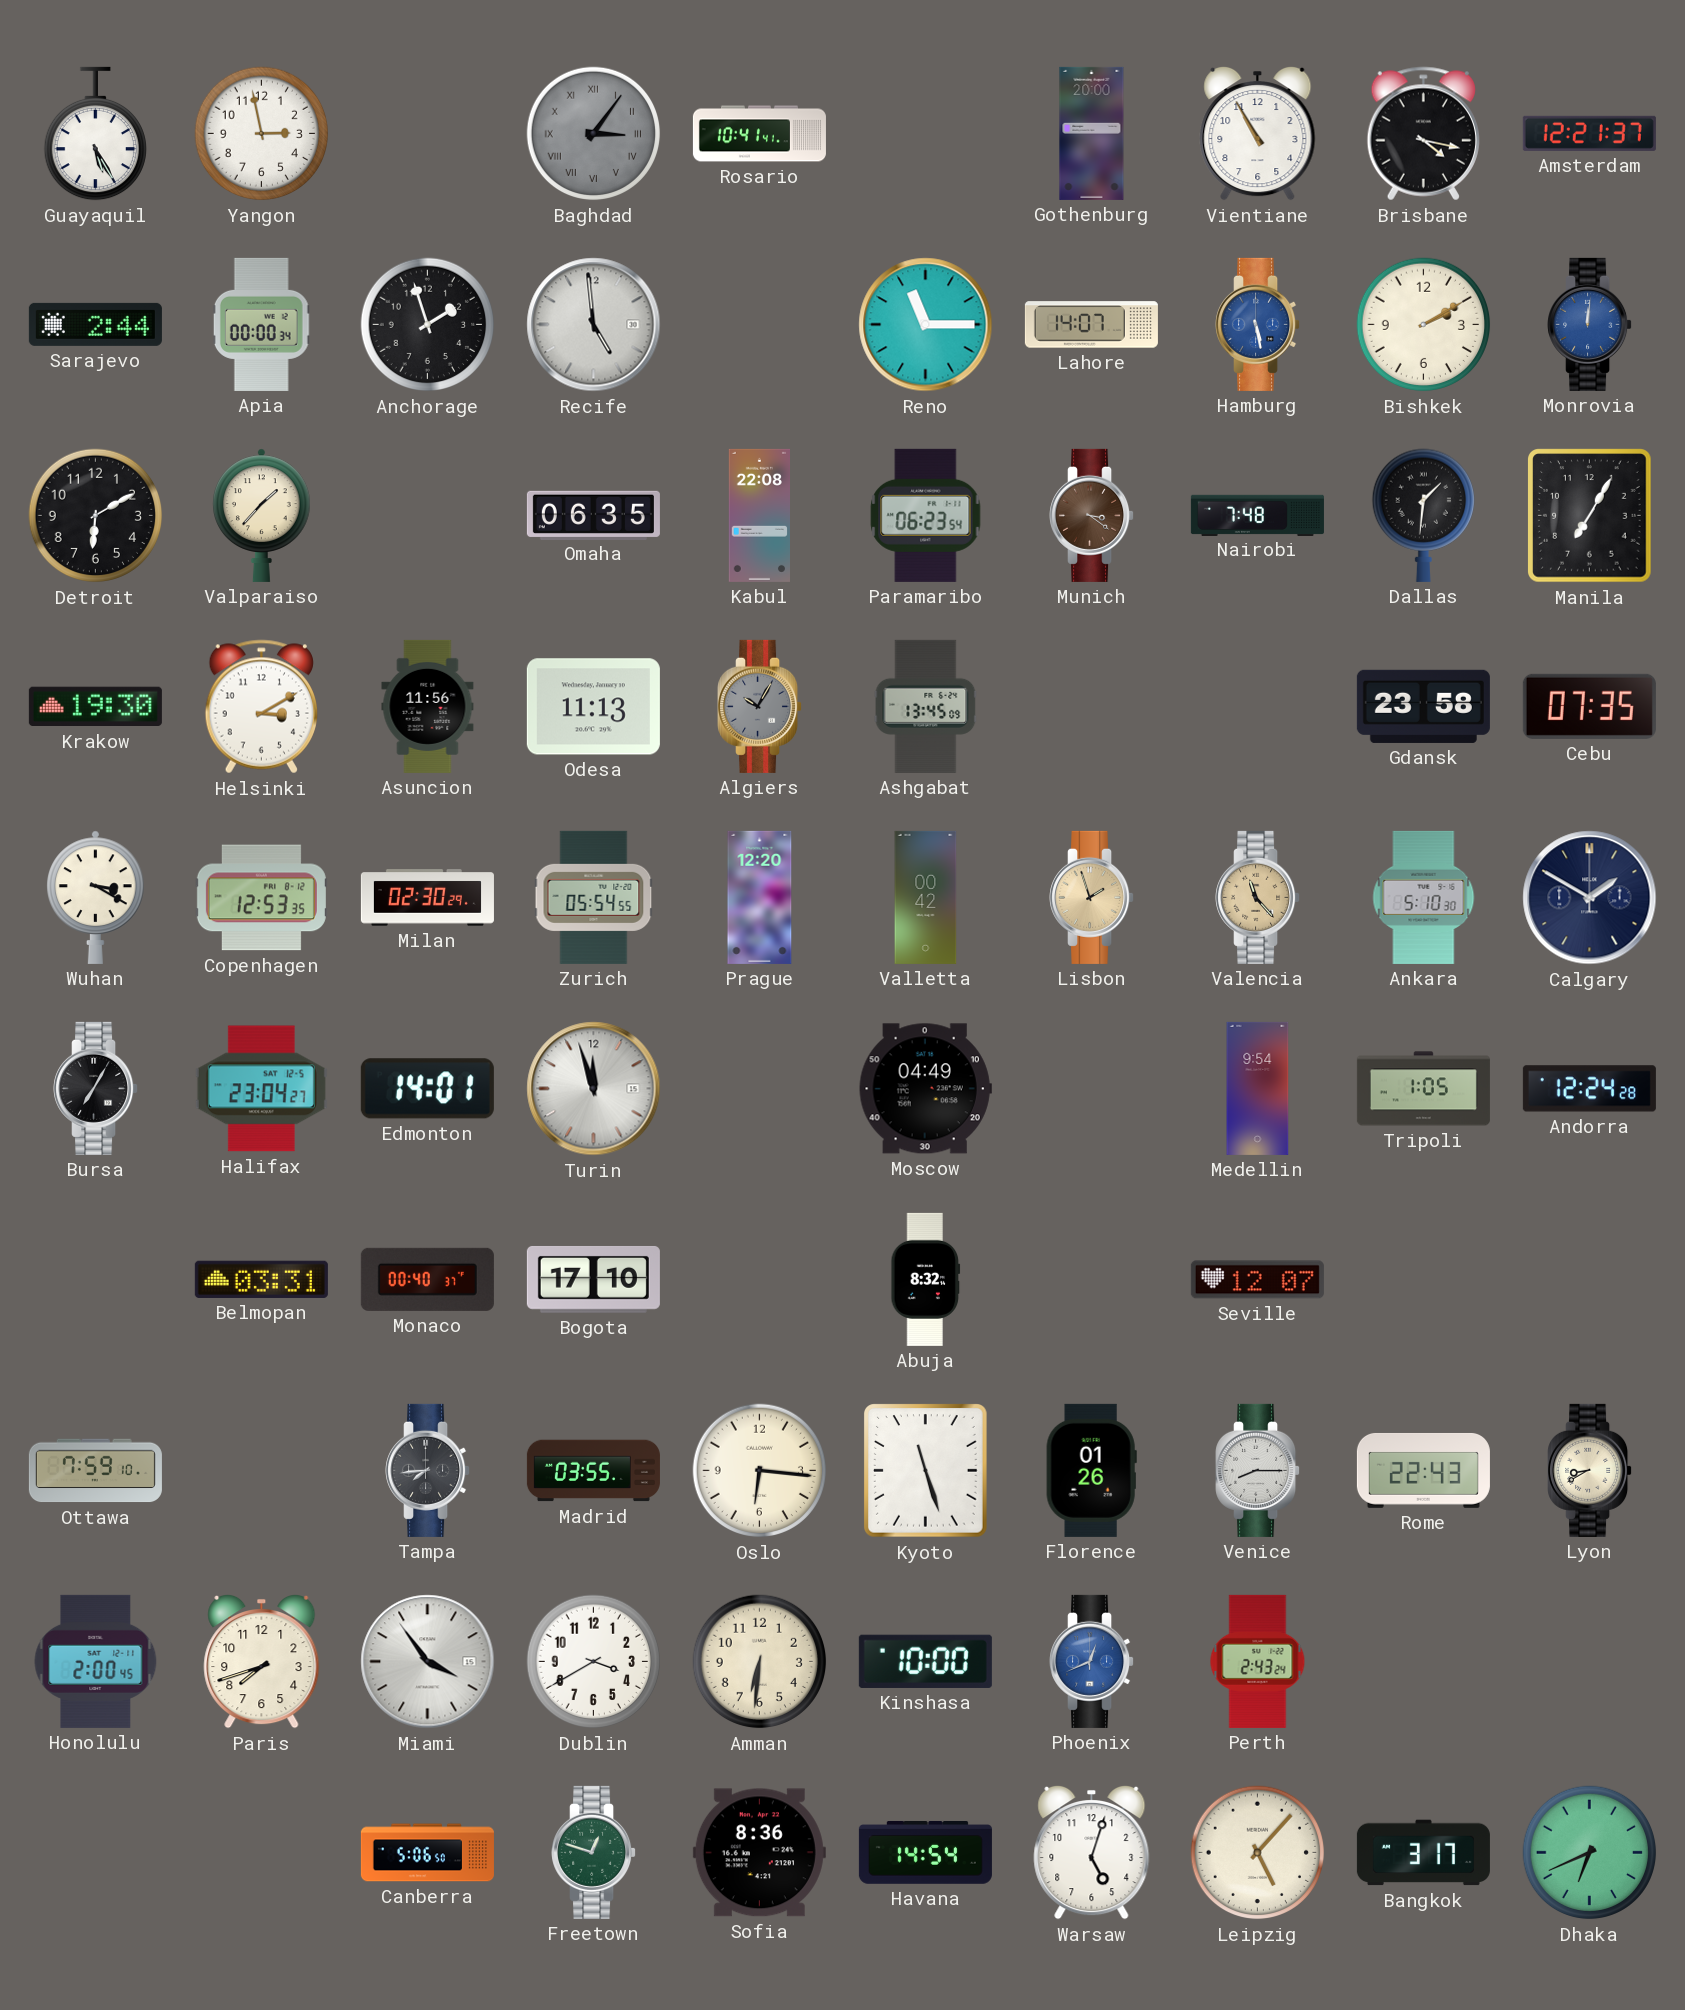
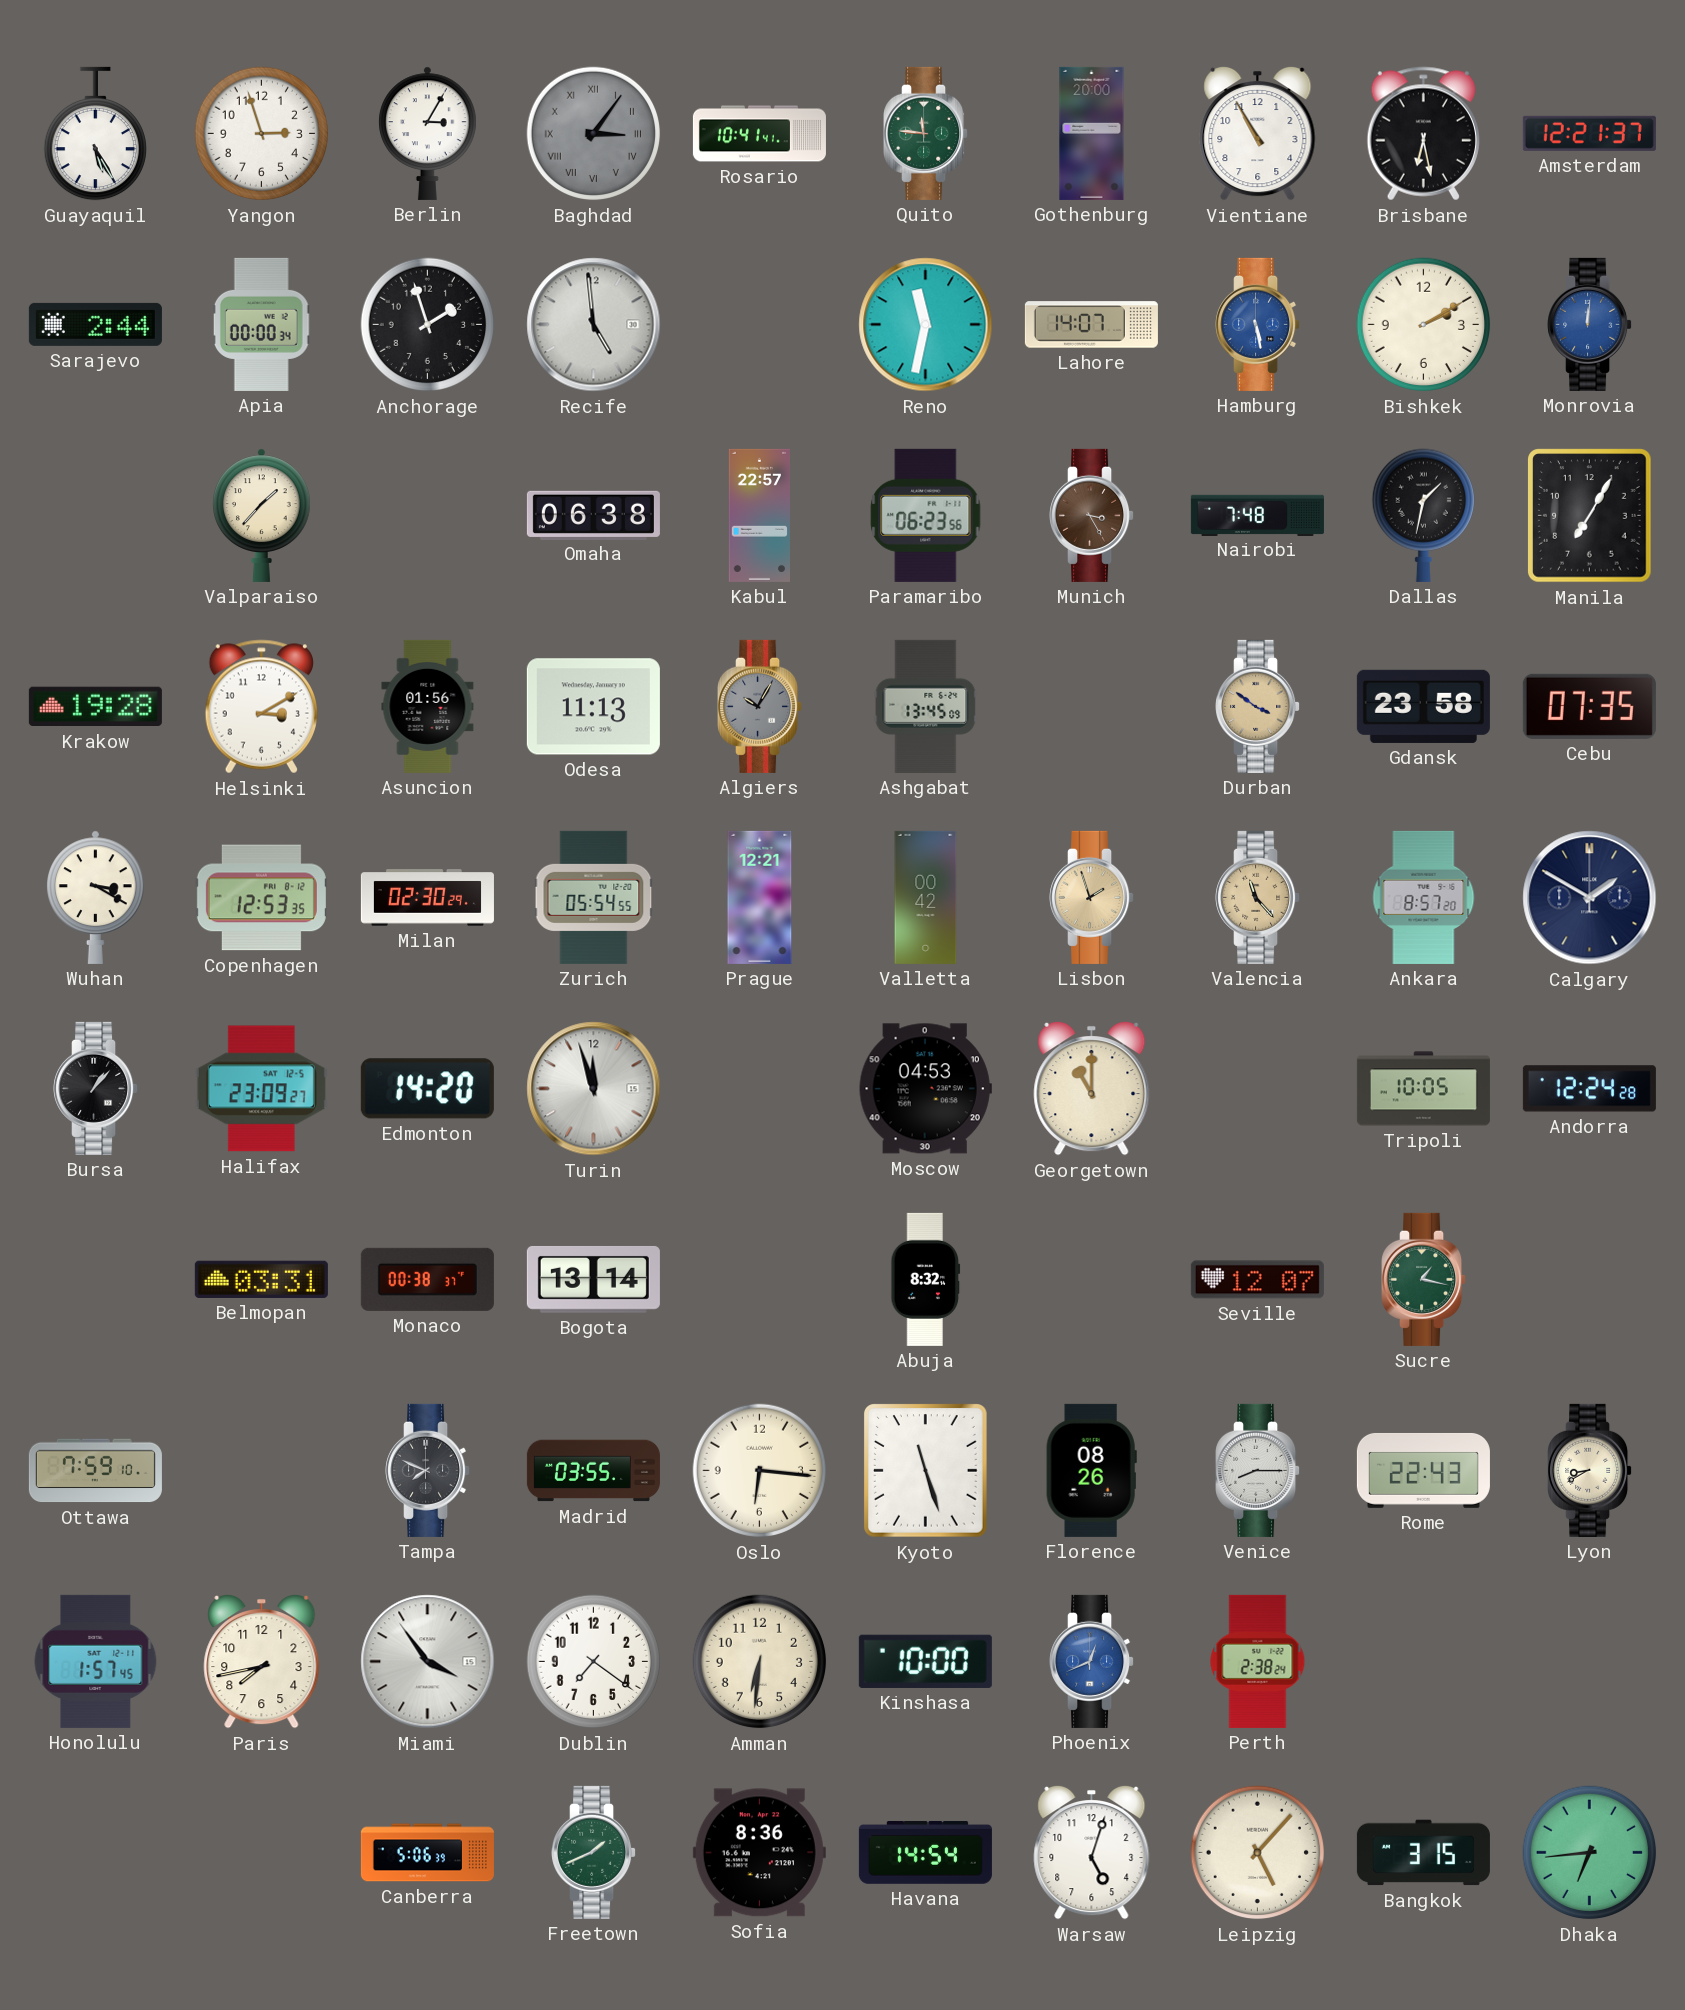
Yangon: 2:58 -> 2:57
Berlin: none -> 3:05
Quito: none -> 11:46
Brisbane: 4:17 -> 6:28
Reno: 11:15 -> 11:32
Detroit: 6:10 -> none
Omaha: 06:35 -> 06:38
Kabul: 22:08 -> 22:57
Paramaribo: 06:23:54 -> 06:23:56
Munich: 3:21 -> 3:25
Dallas: 1:31 -> 1:32
Krakow: 19:30 -> 19:28
Asuncion: 11:56 -> 01:56
Durban: none -> 3:51
Prague: 12:20 -> 12:21
Ankara: 5:10 -> 8:57
Bursa: 7:05 -> 1:07
Halifax: 23:04 -> 23:09
Edmonton: 14:01 -> 14:20
Moscow: 04:49 -> 04:53
Georgetown: none -> 11:00
Medellin: 9:54 -> none
Tripoli: 1:05 -> 10:05
Monaco: 00:40 -> 00:38
Bogota: 17:10 -> 13:14
Sucre: none -> 1:17
Tampa: 7:44 -> 7:49
Florence: 01:26 -> 08:26
Honolulu: 2:00 -> 1:57
Paris: 7:42 -> 7:43
Dublin: 3:40 -> 7:21
Perth: 2:43 -> 2:38
Canberra: 5:06:50 -> 5:06:39
Freetown: 12:48 -> 1:41
Bangkok: 3:17 -> 3:15
Dhaka: 6:41 -> 6:44
